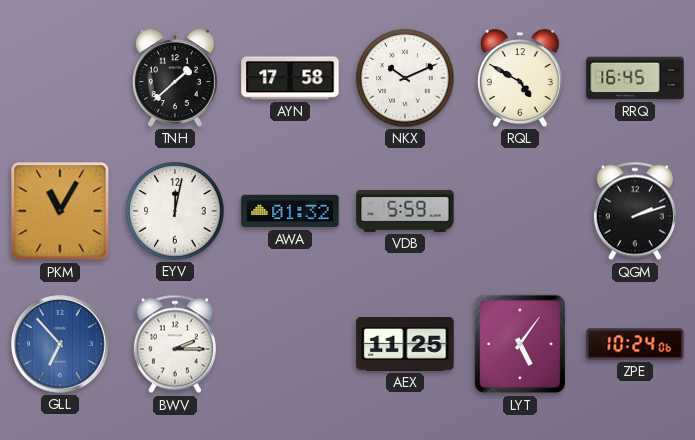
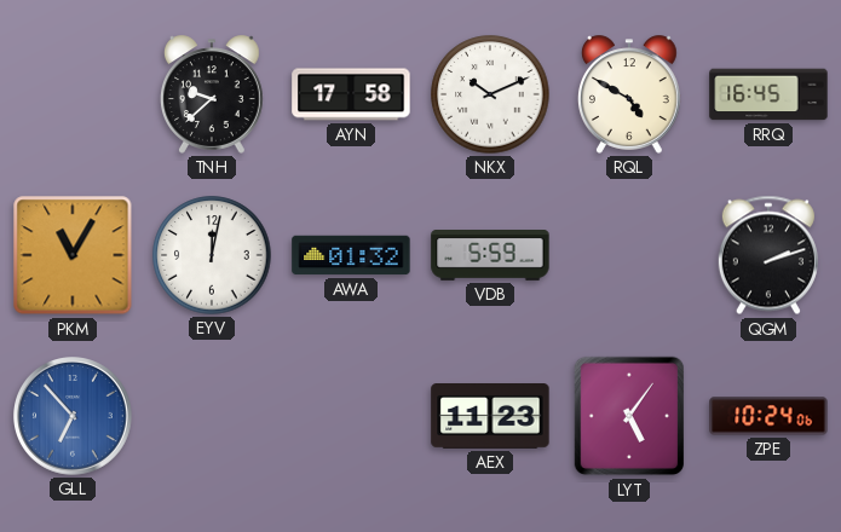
TNH: 1:38 -> 9:38
BWV: 2:15 -> none
AEX: 11:25 -> 11:23
